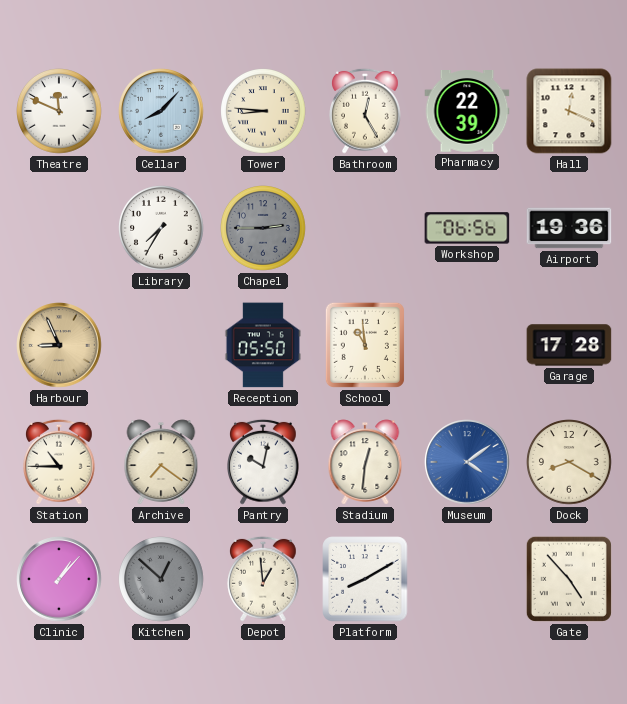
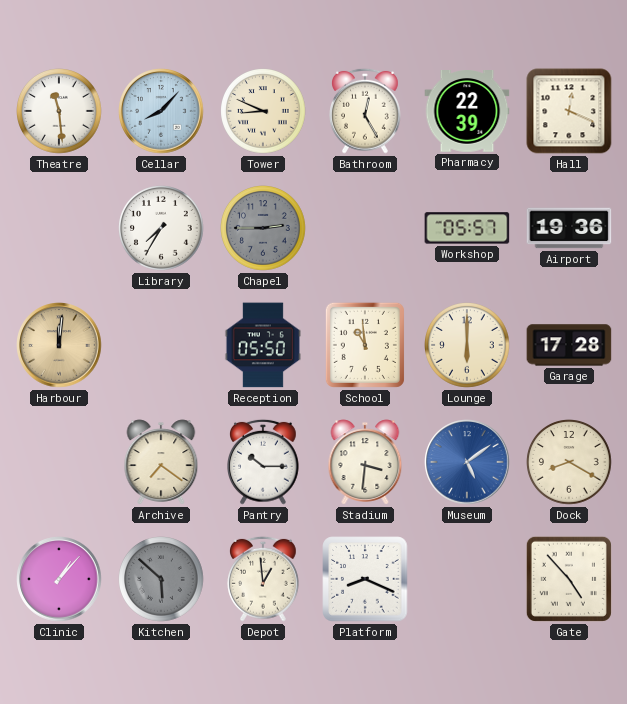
Theatre: 11:49 -> 11:29
Tower: 8:46 -> 8:49
Workshop: 06:56 -> 05:57
Harbour: 8:56 -> 12:01
Lounge: none -> 6:00
Station: 10:45 -> none
Pantry: 10:02 -> 10:15
Stadium: 12:31 -> 3:31
Museum: 4:09 -> 5:09
Kitchen: 12:52 -> 5:52
Platform: 8:10 -> 8:19
